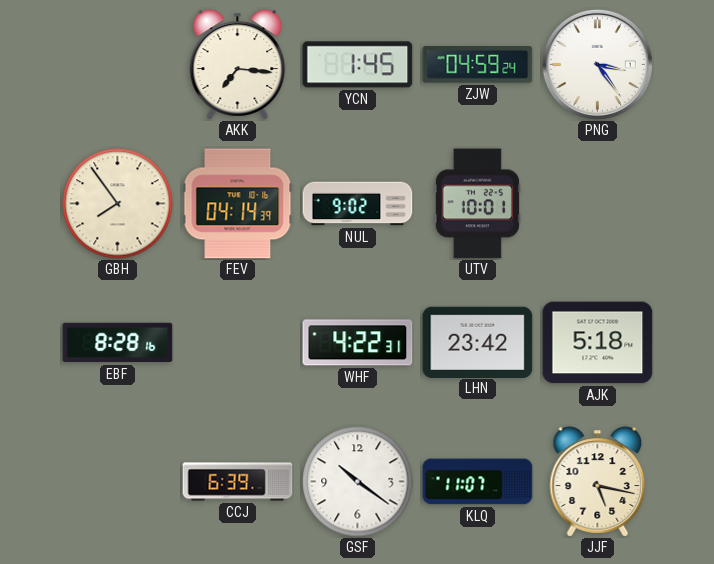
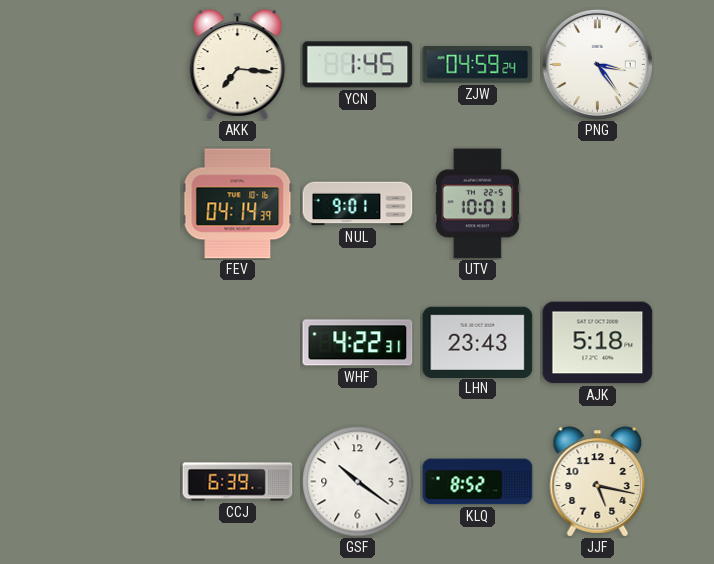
GBH: 7:54 -> none
NUL: 9:02 -> 9:01
EBF: 8:28 -> none
LHN: 23:42 -> 23:43
KLQ: 11:07 -> 8:52
